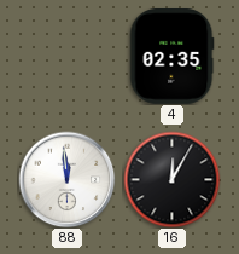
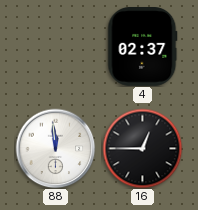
4: 02:35 -> 02:37
16: 12:05 -> 12:45
